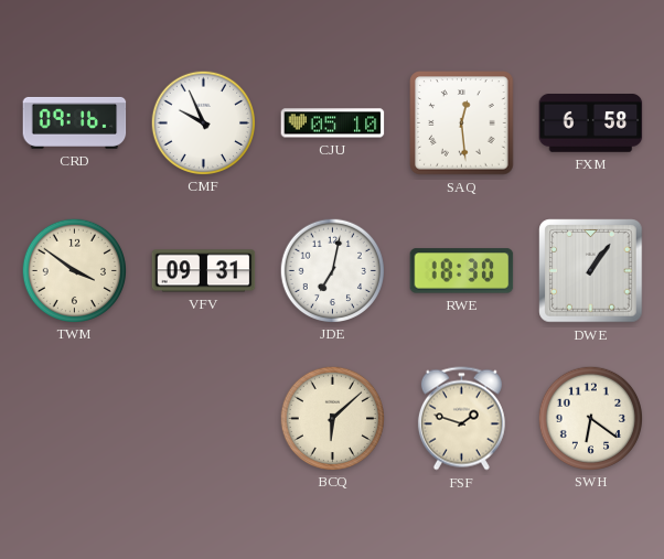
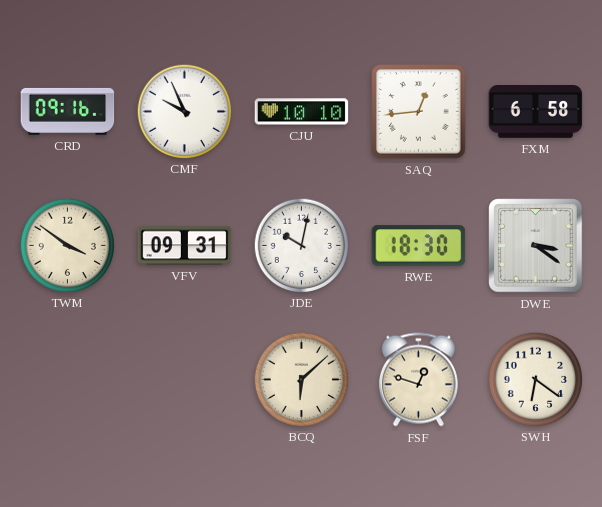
CJU: 05:10 -> 10:10
SAQ: 12:29 -> 12:44
JDE: 7:02 -> 10:02
DWE: 1:06 -> 3:21
FSF: 1:48 -> 12:48
